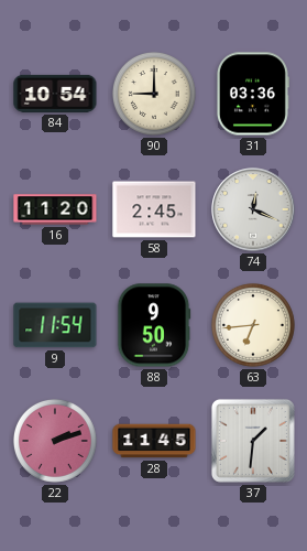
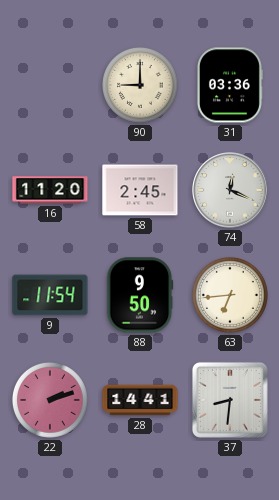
84: 10:54 -> none
28: 11:45 -> 14:41
37: 1:31 -> 8:31
